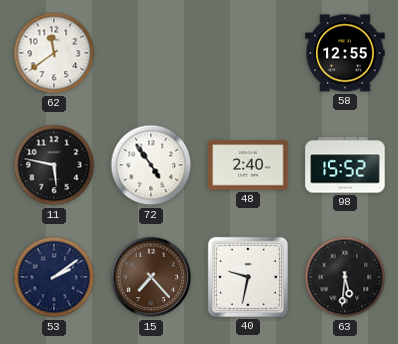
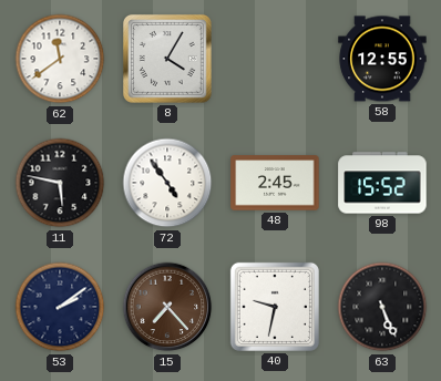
8: none -> 4:05
48: 2:40 -> 2:45
63: 5:31 -> 5:26
